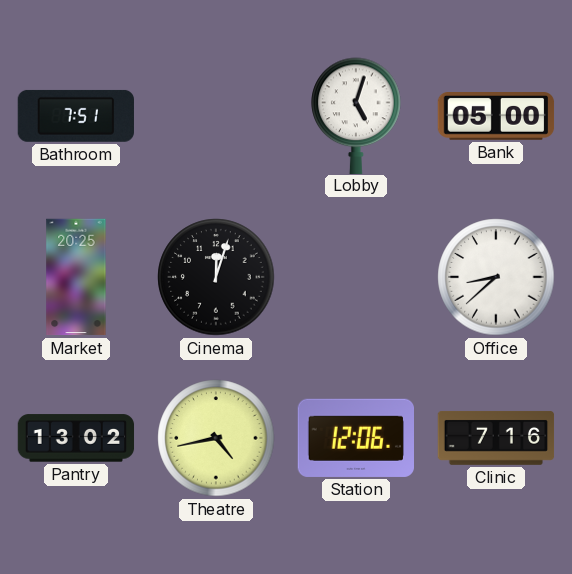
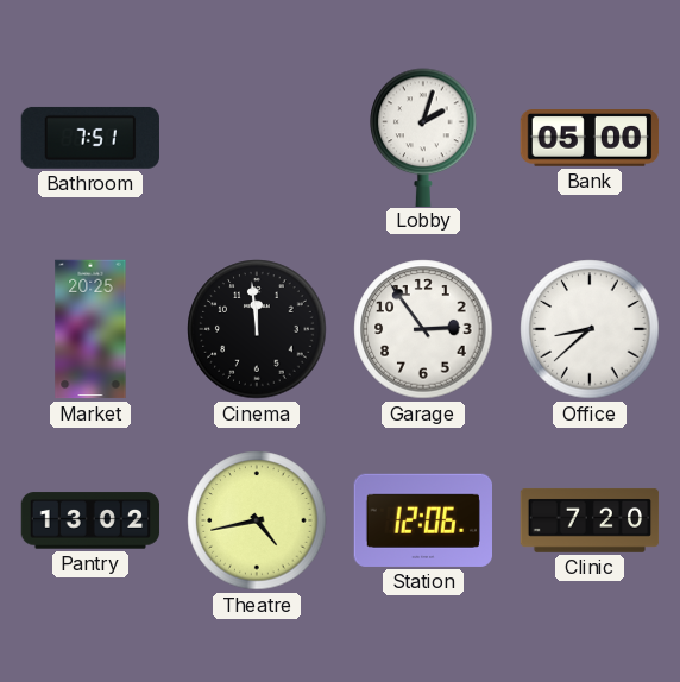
Lobby: 5:03 -> 2:03
Cinema: 12:03 -> 11:59
Garage: none -> 2:54
Clinic: 7:16 -> 7:20
